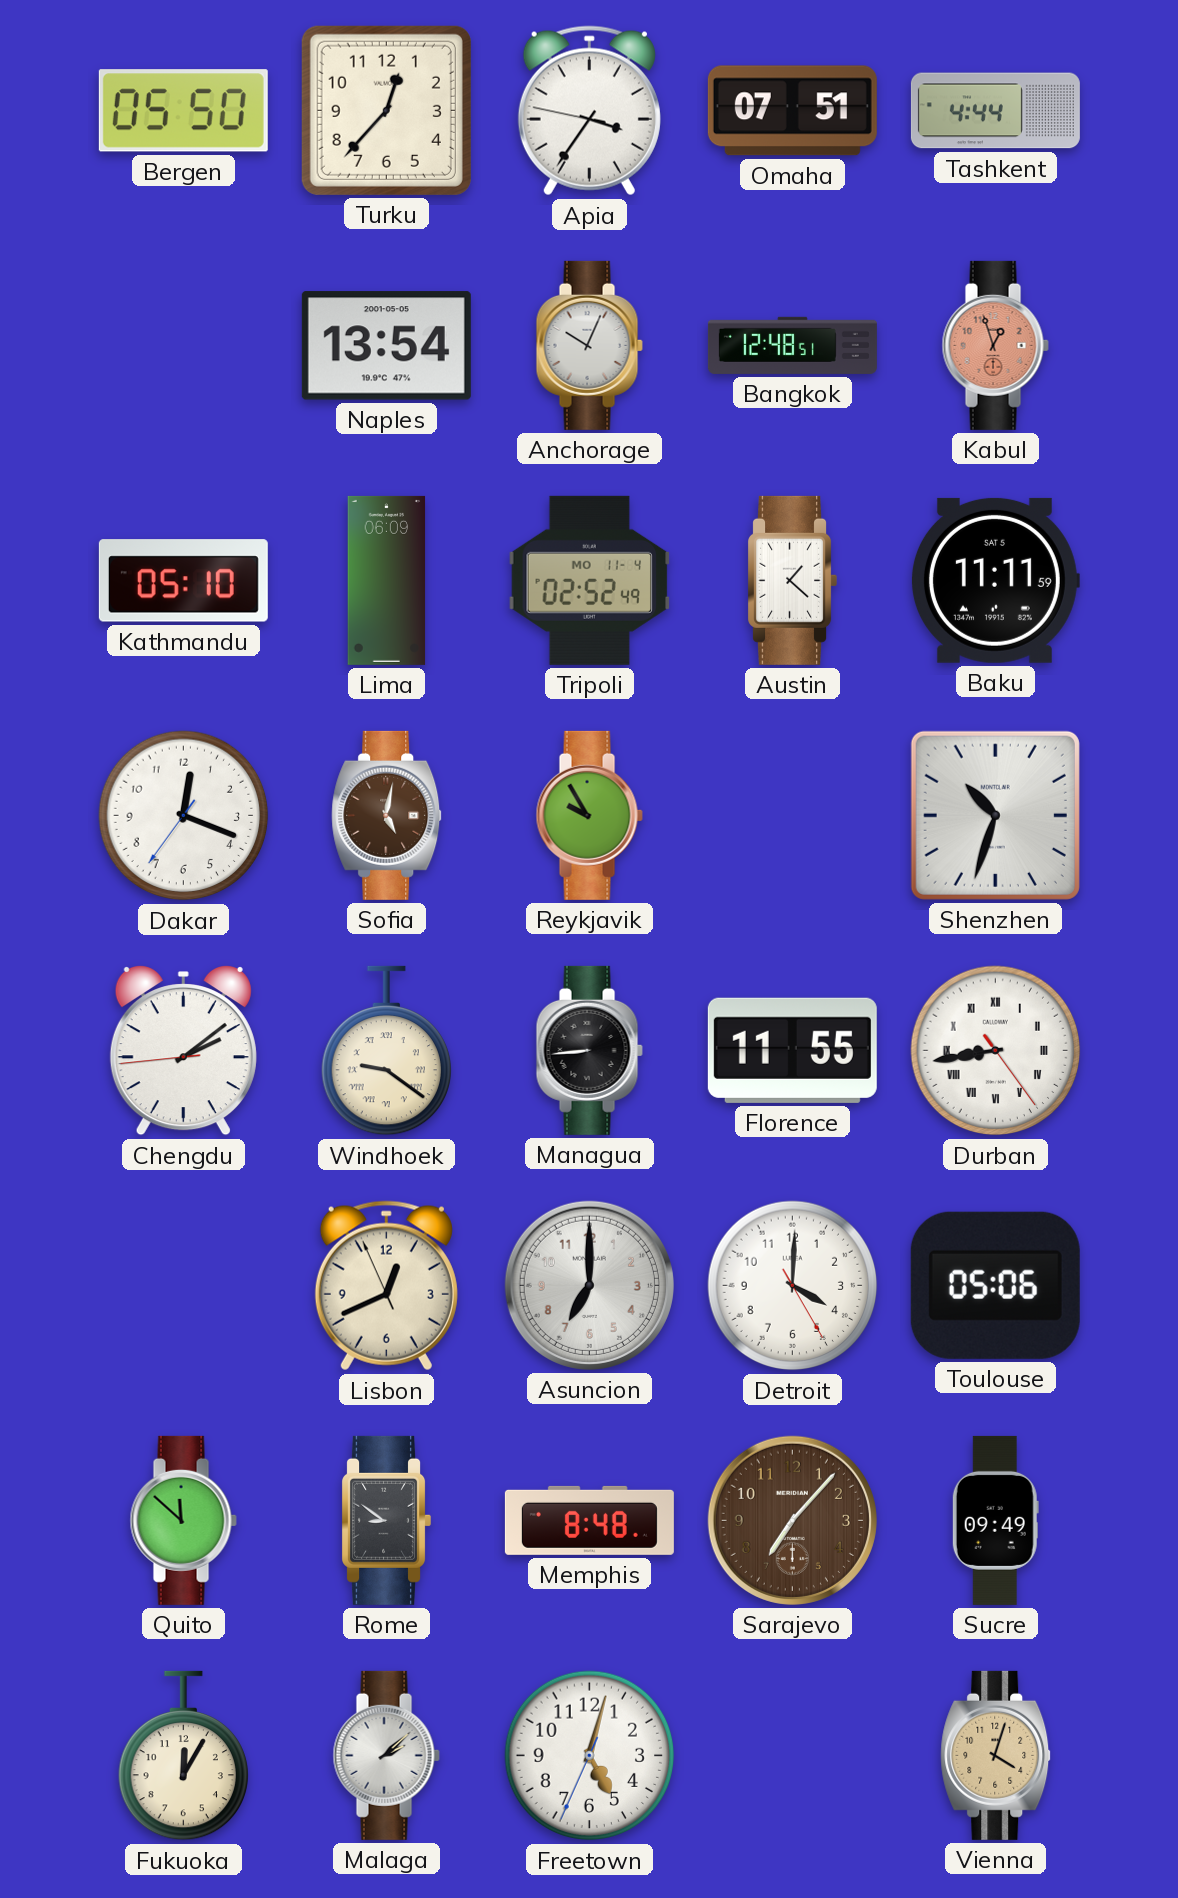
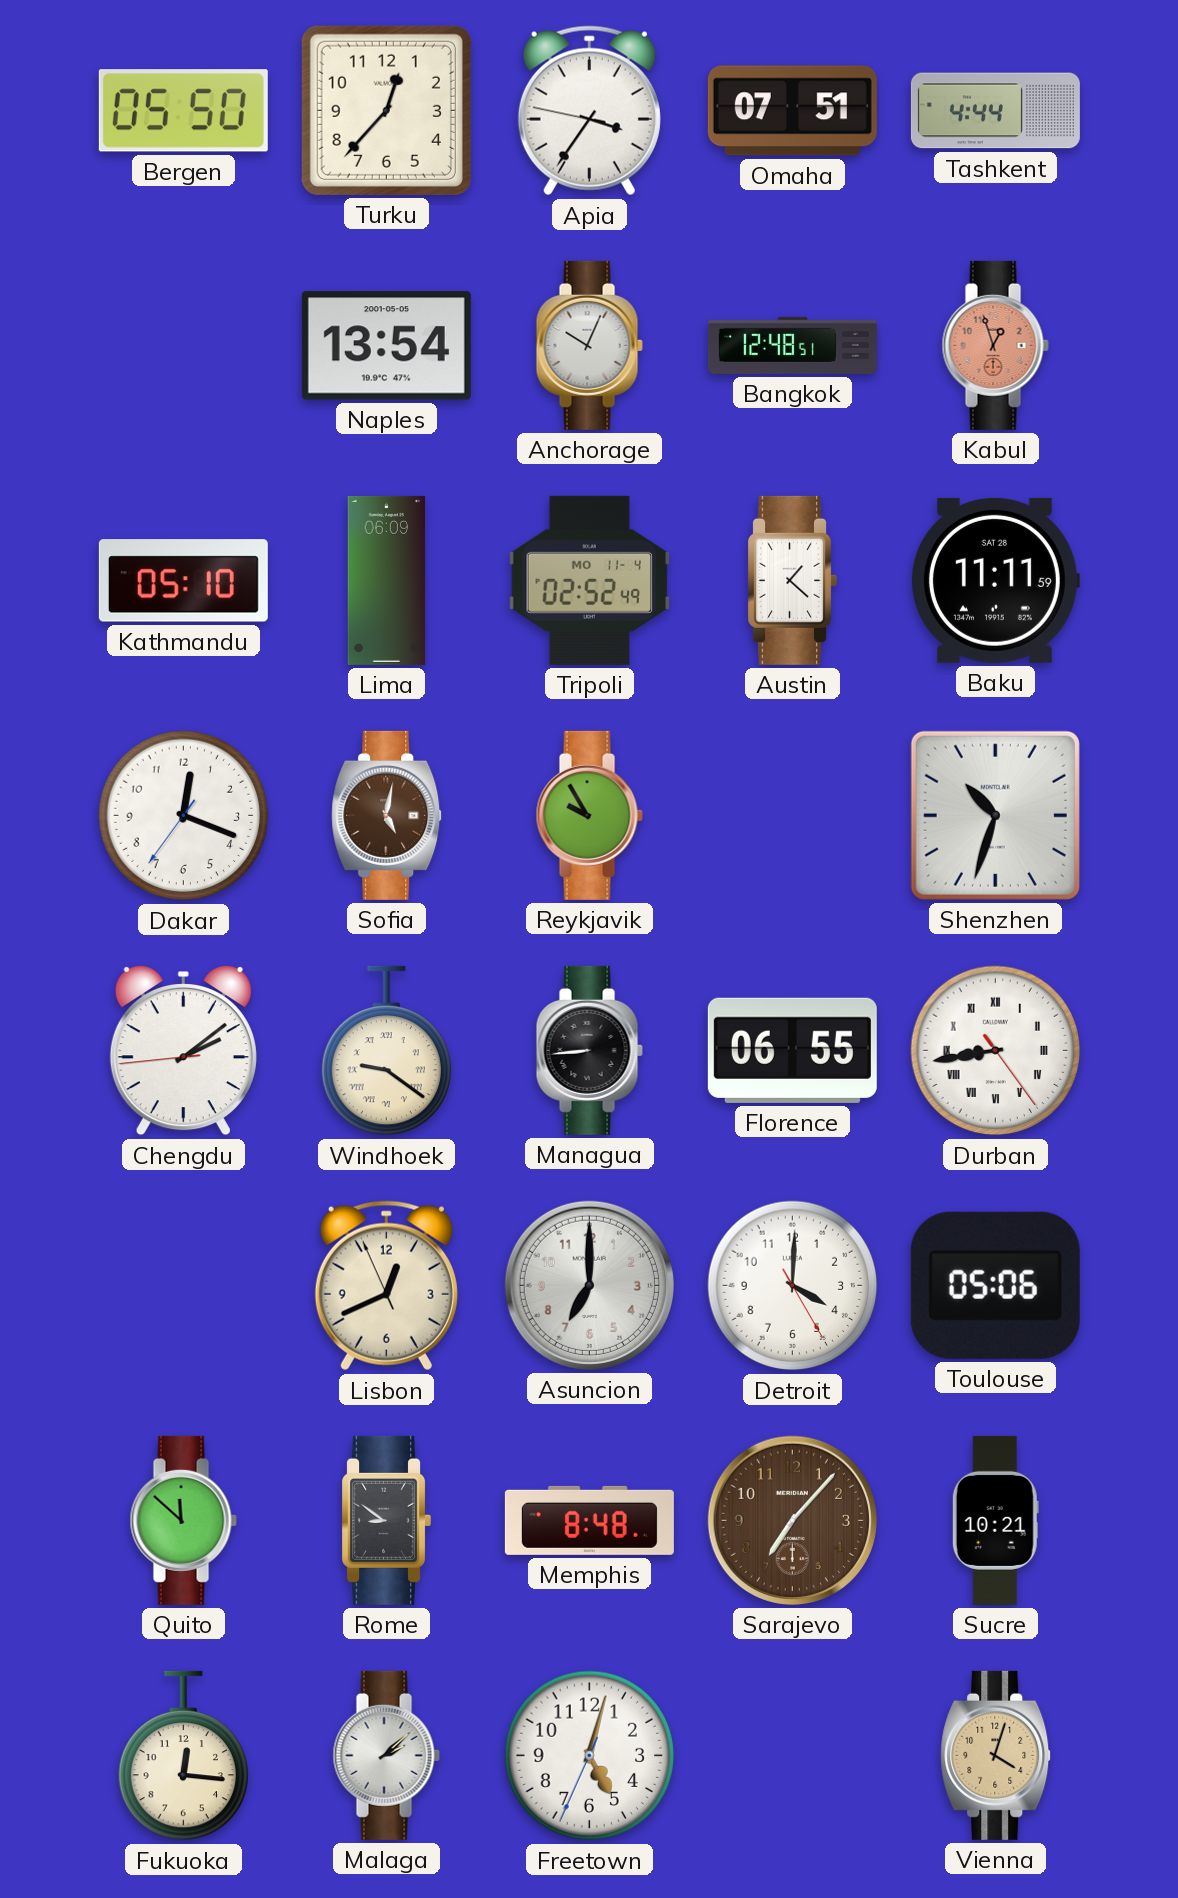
Baku date: SAT 5 -> SAT 28
Florence: 11:55 -> 06:55
Sucre: 09:49 -> 10:21
Fukuoka: 12:05 -> 12:16
